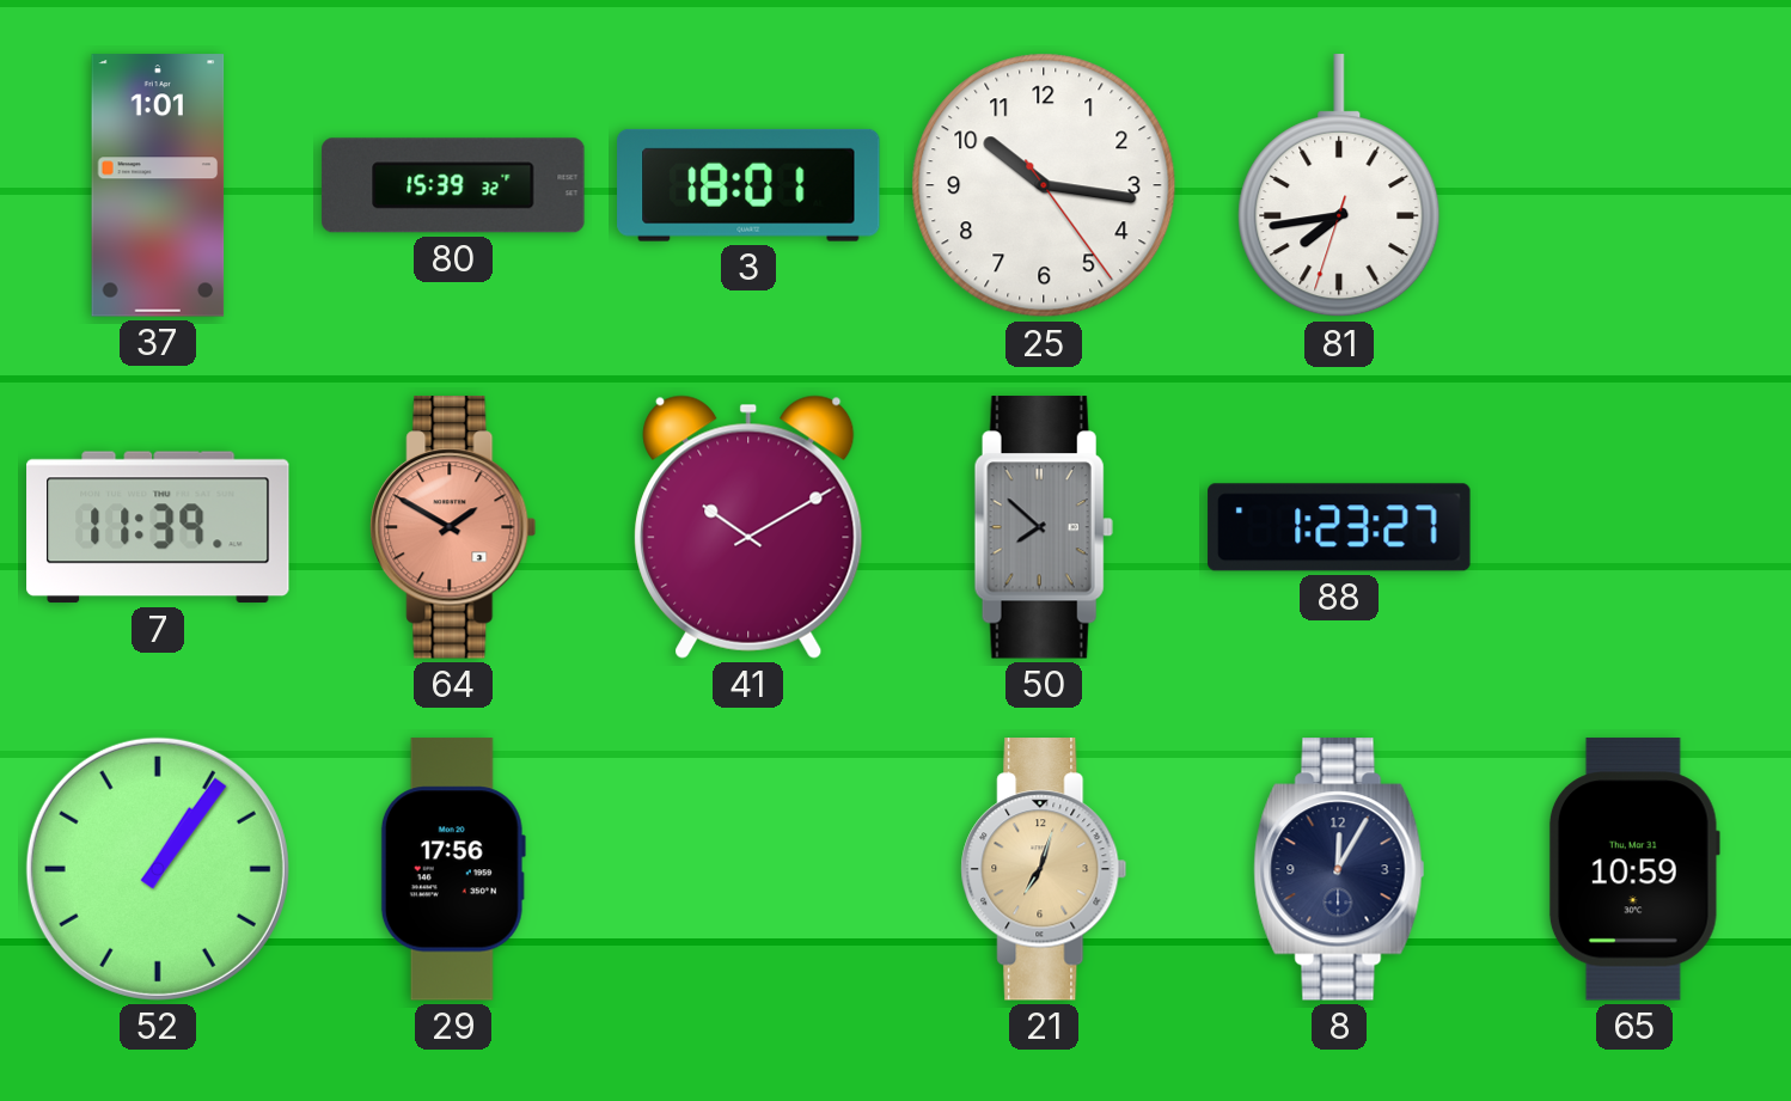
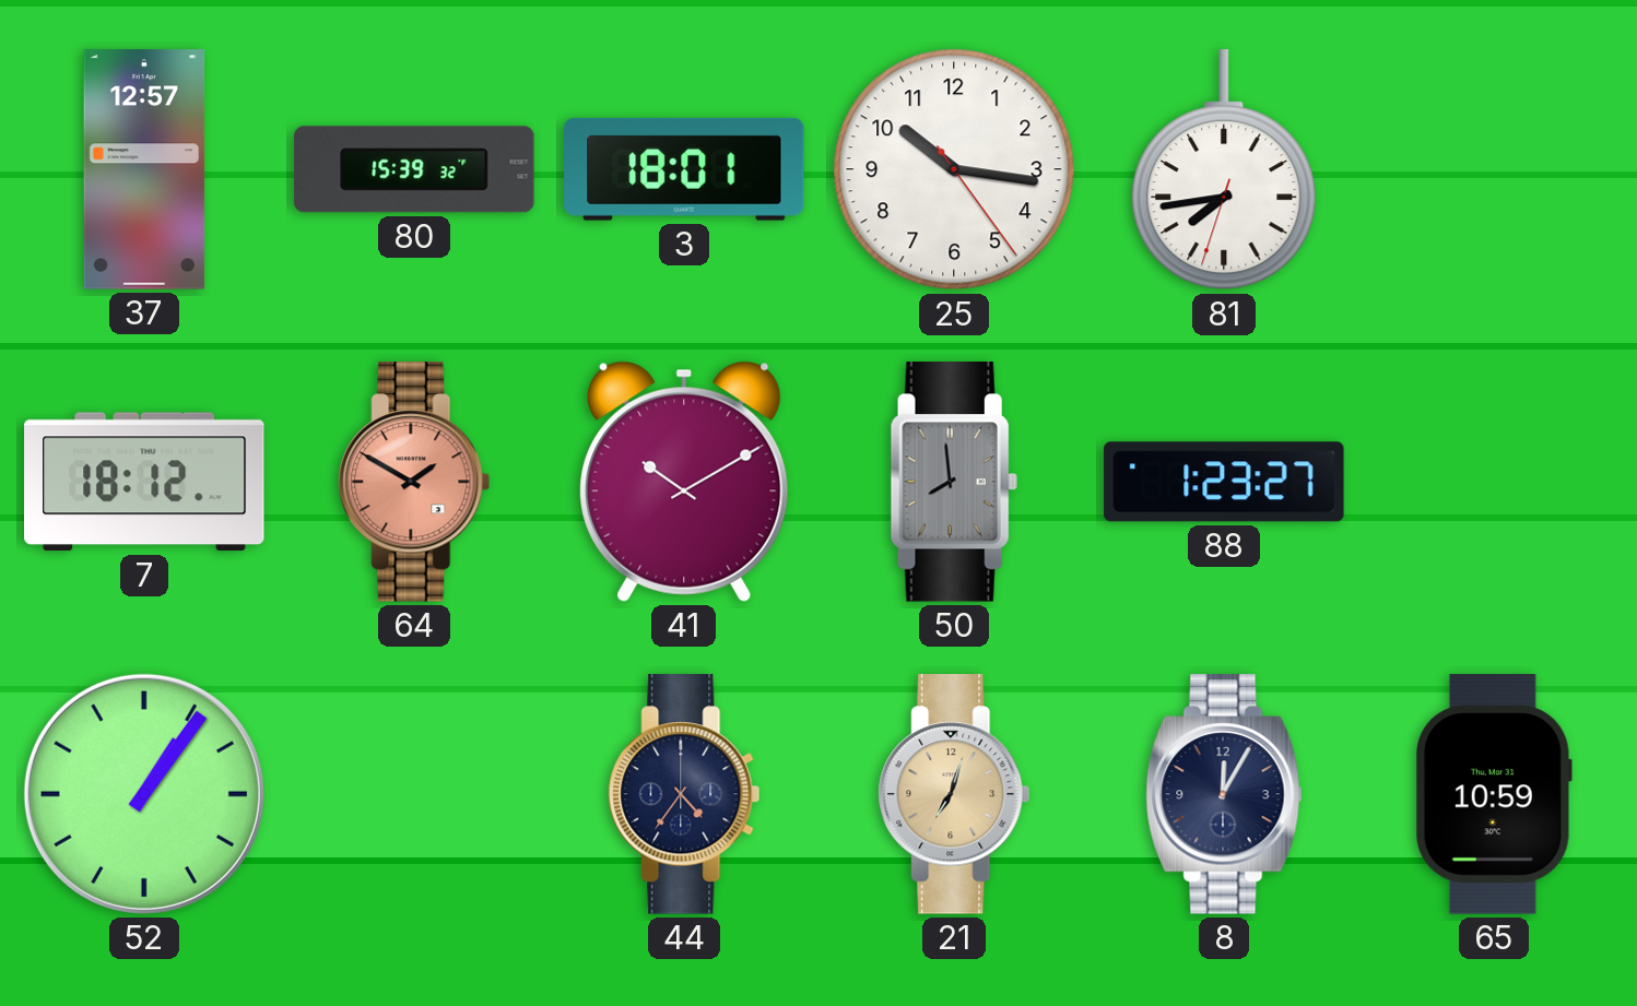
37: 1:01 -> 12:57
7: 11:39 -> 18:12
50: 7:52 -> 7:59
29: 17:56 -> none
44: none -> 4:36
